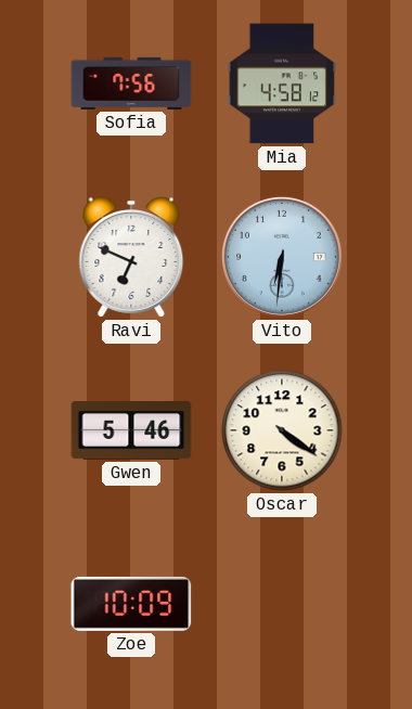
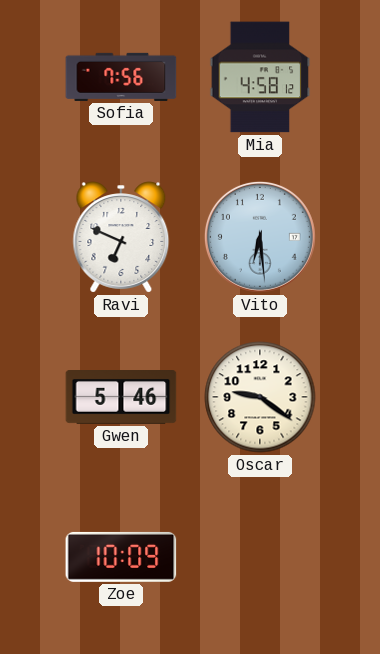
Vito: 6:31 -> 6:29
Oscar: 4:21 -> 9:21
